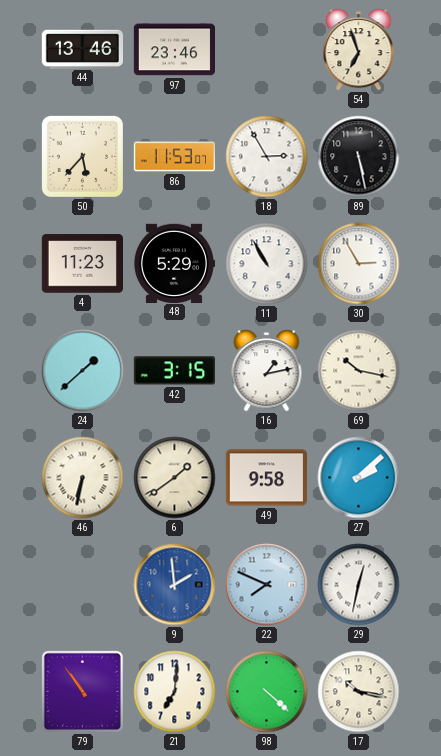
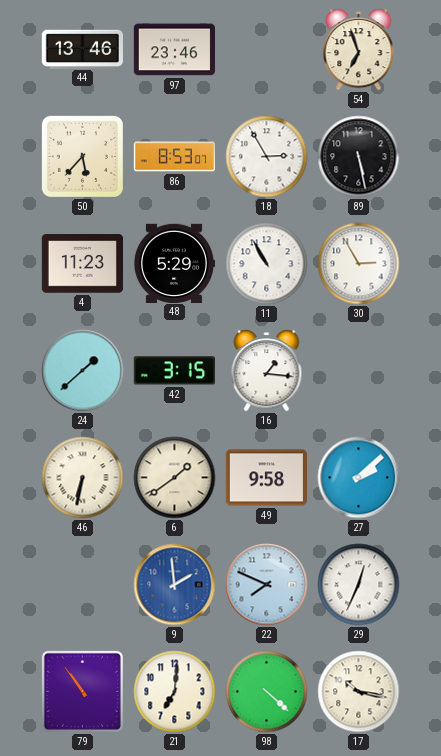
86: 11:53 -> 8:53
16: 1:13 -> 1:16
69: 10:17 -> none
29: 12:32 -> 12:34
